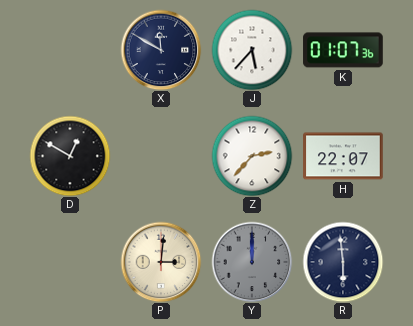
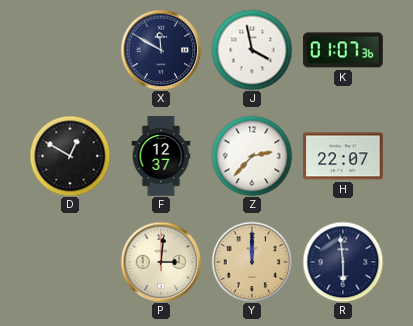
J: 5:37 -> 3:58
F: none -> 12:37
Y dial: grey -> champagne
